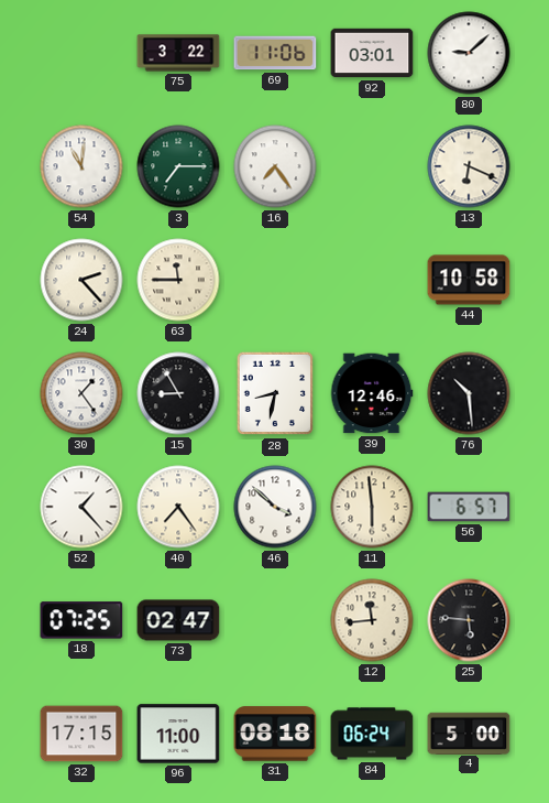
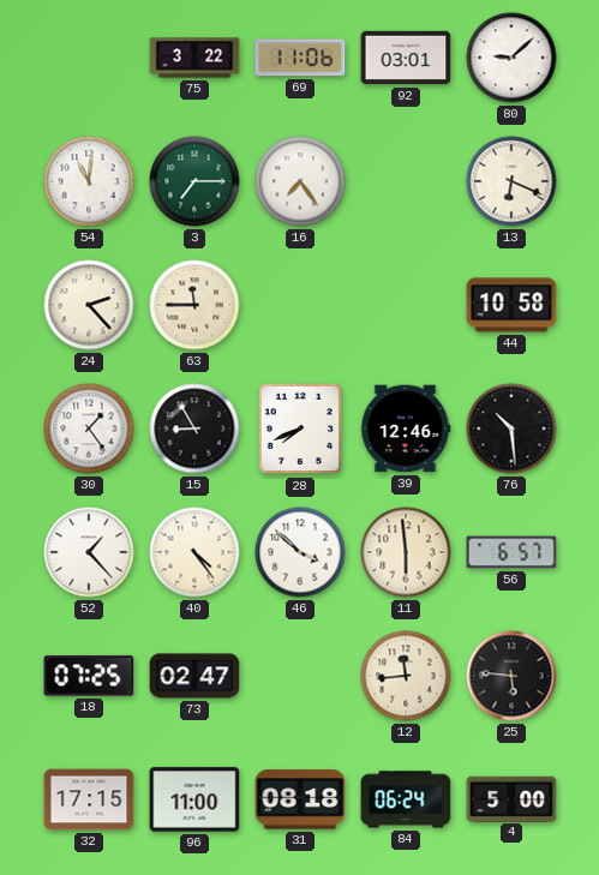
28: 8:32 -> 7:41
40: 7:24 -> 4:24
